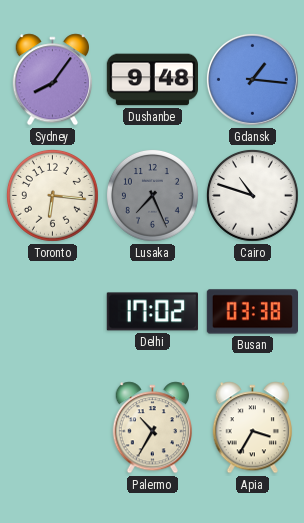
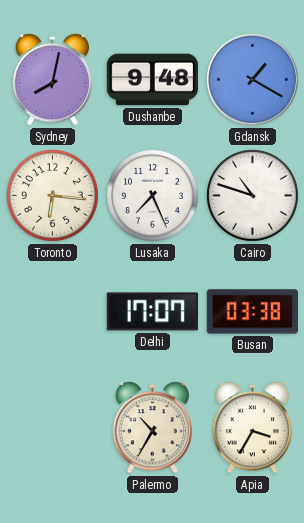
Sydney: 8:06 -> 8:02
Gdansk: 1:16 -> 1:20
Lusaka dial: grey -> white
Delhi: 17:02 -> 17:07
